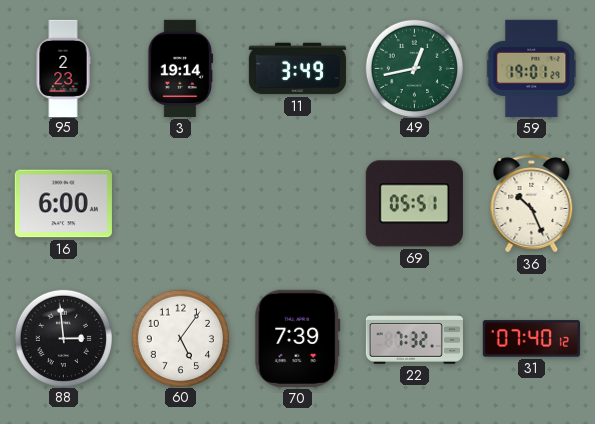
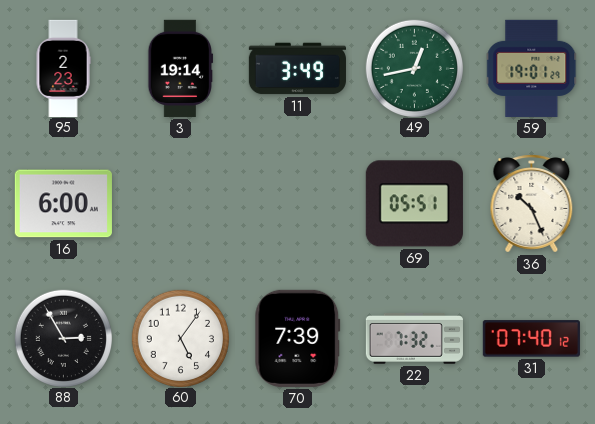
88: 2:59 -> 2:55
